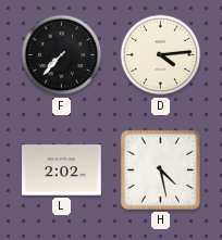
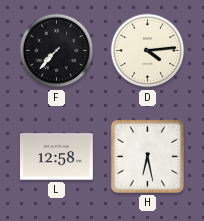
L: 2:02 -> 12:58
H: 4:28 -> 6:28
